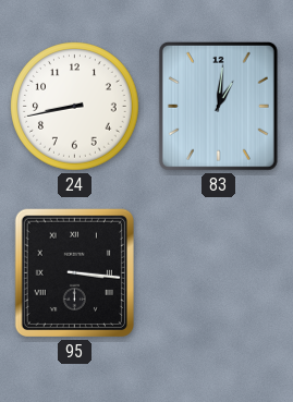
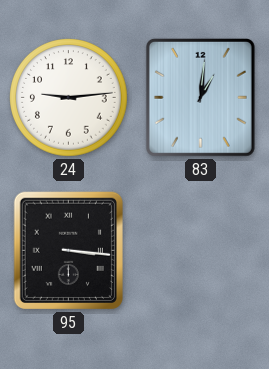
24: 8:43 -> 9:14
